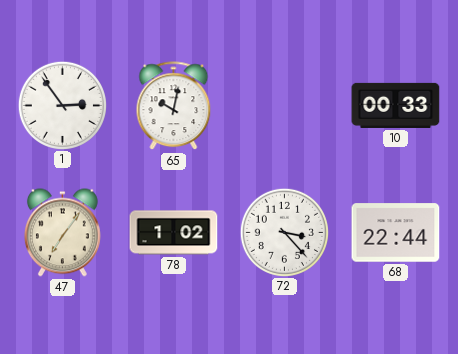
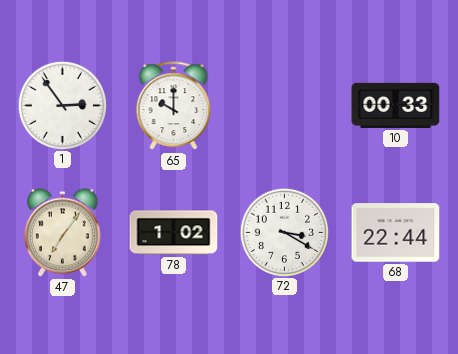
65: 10:02 -> 10:00
72: 3:23 -> 3:20
